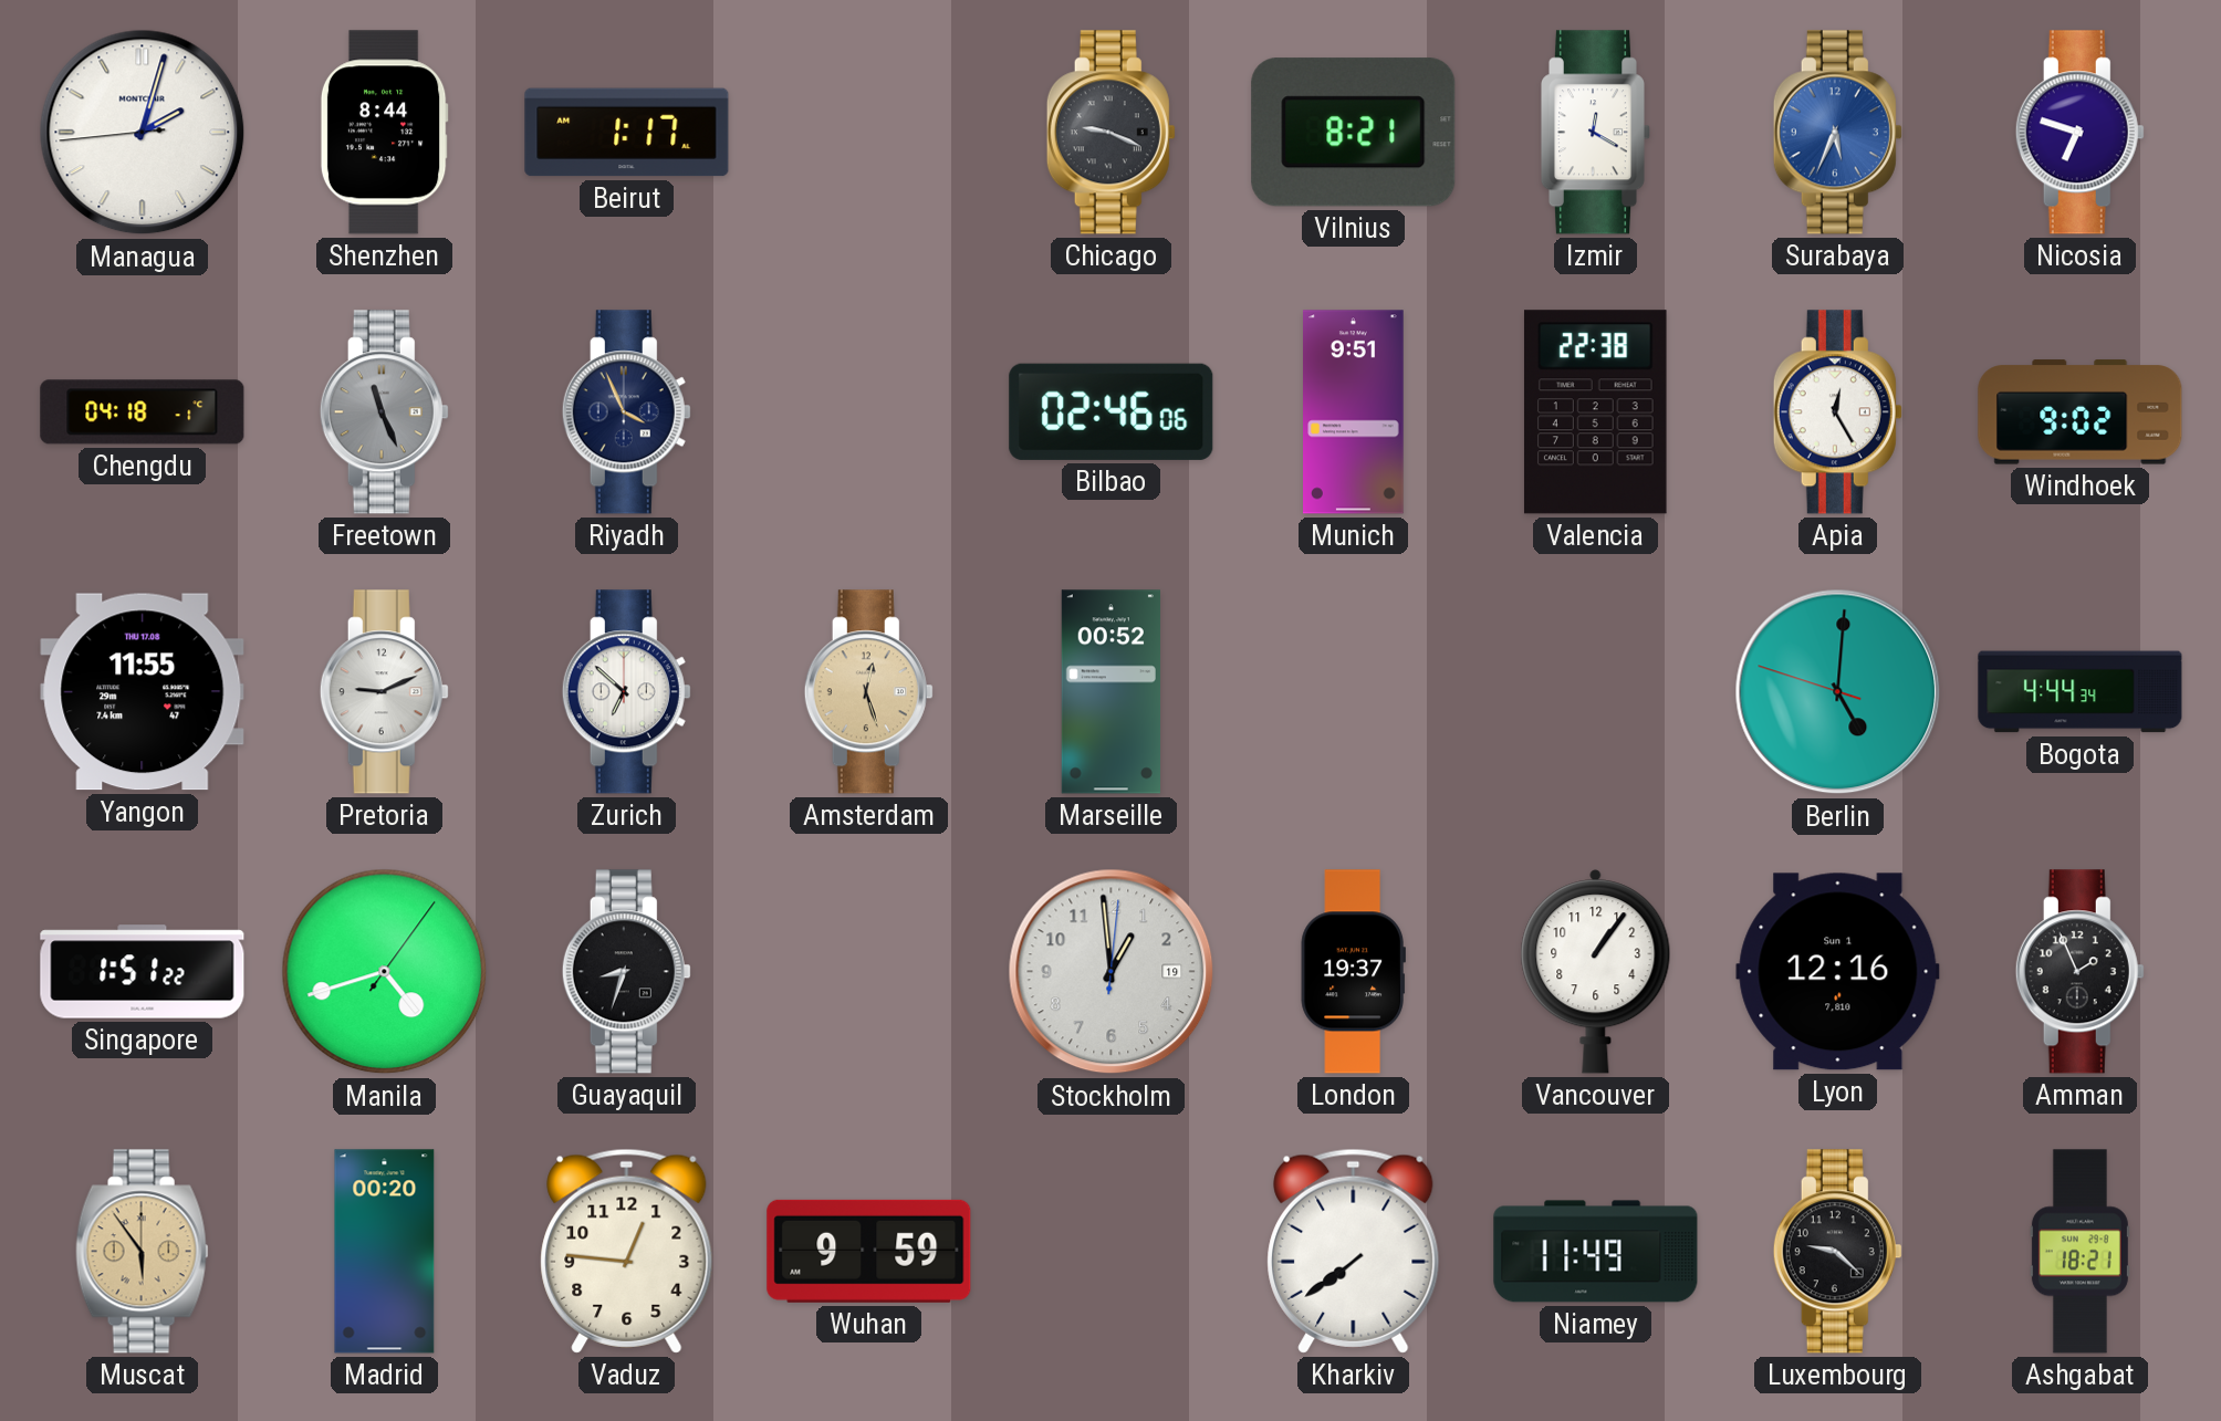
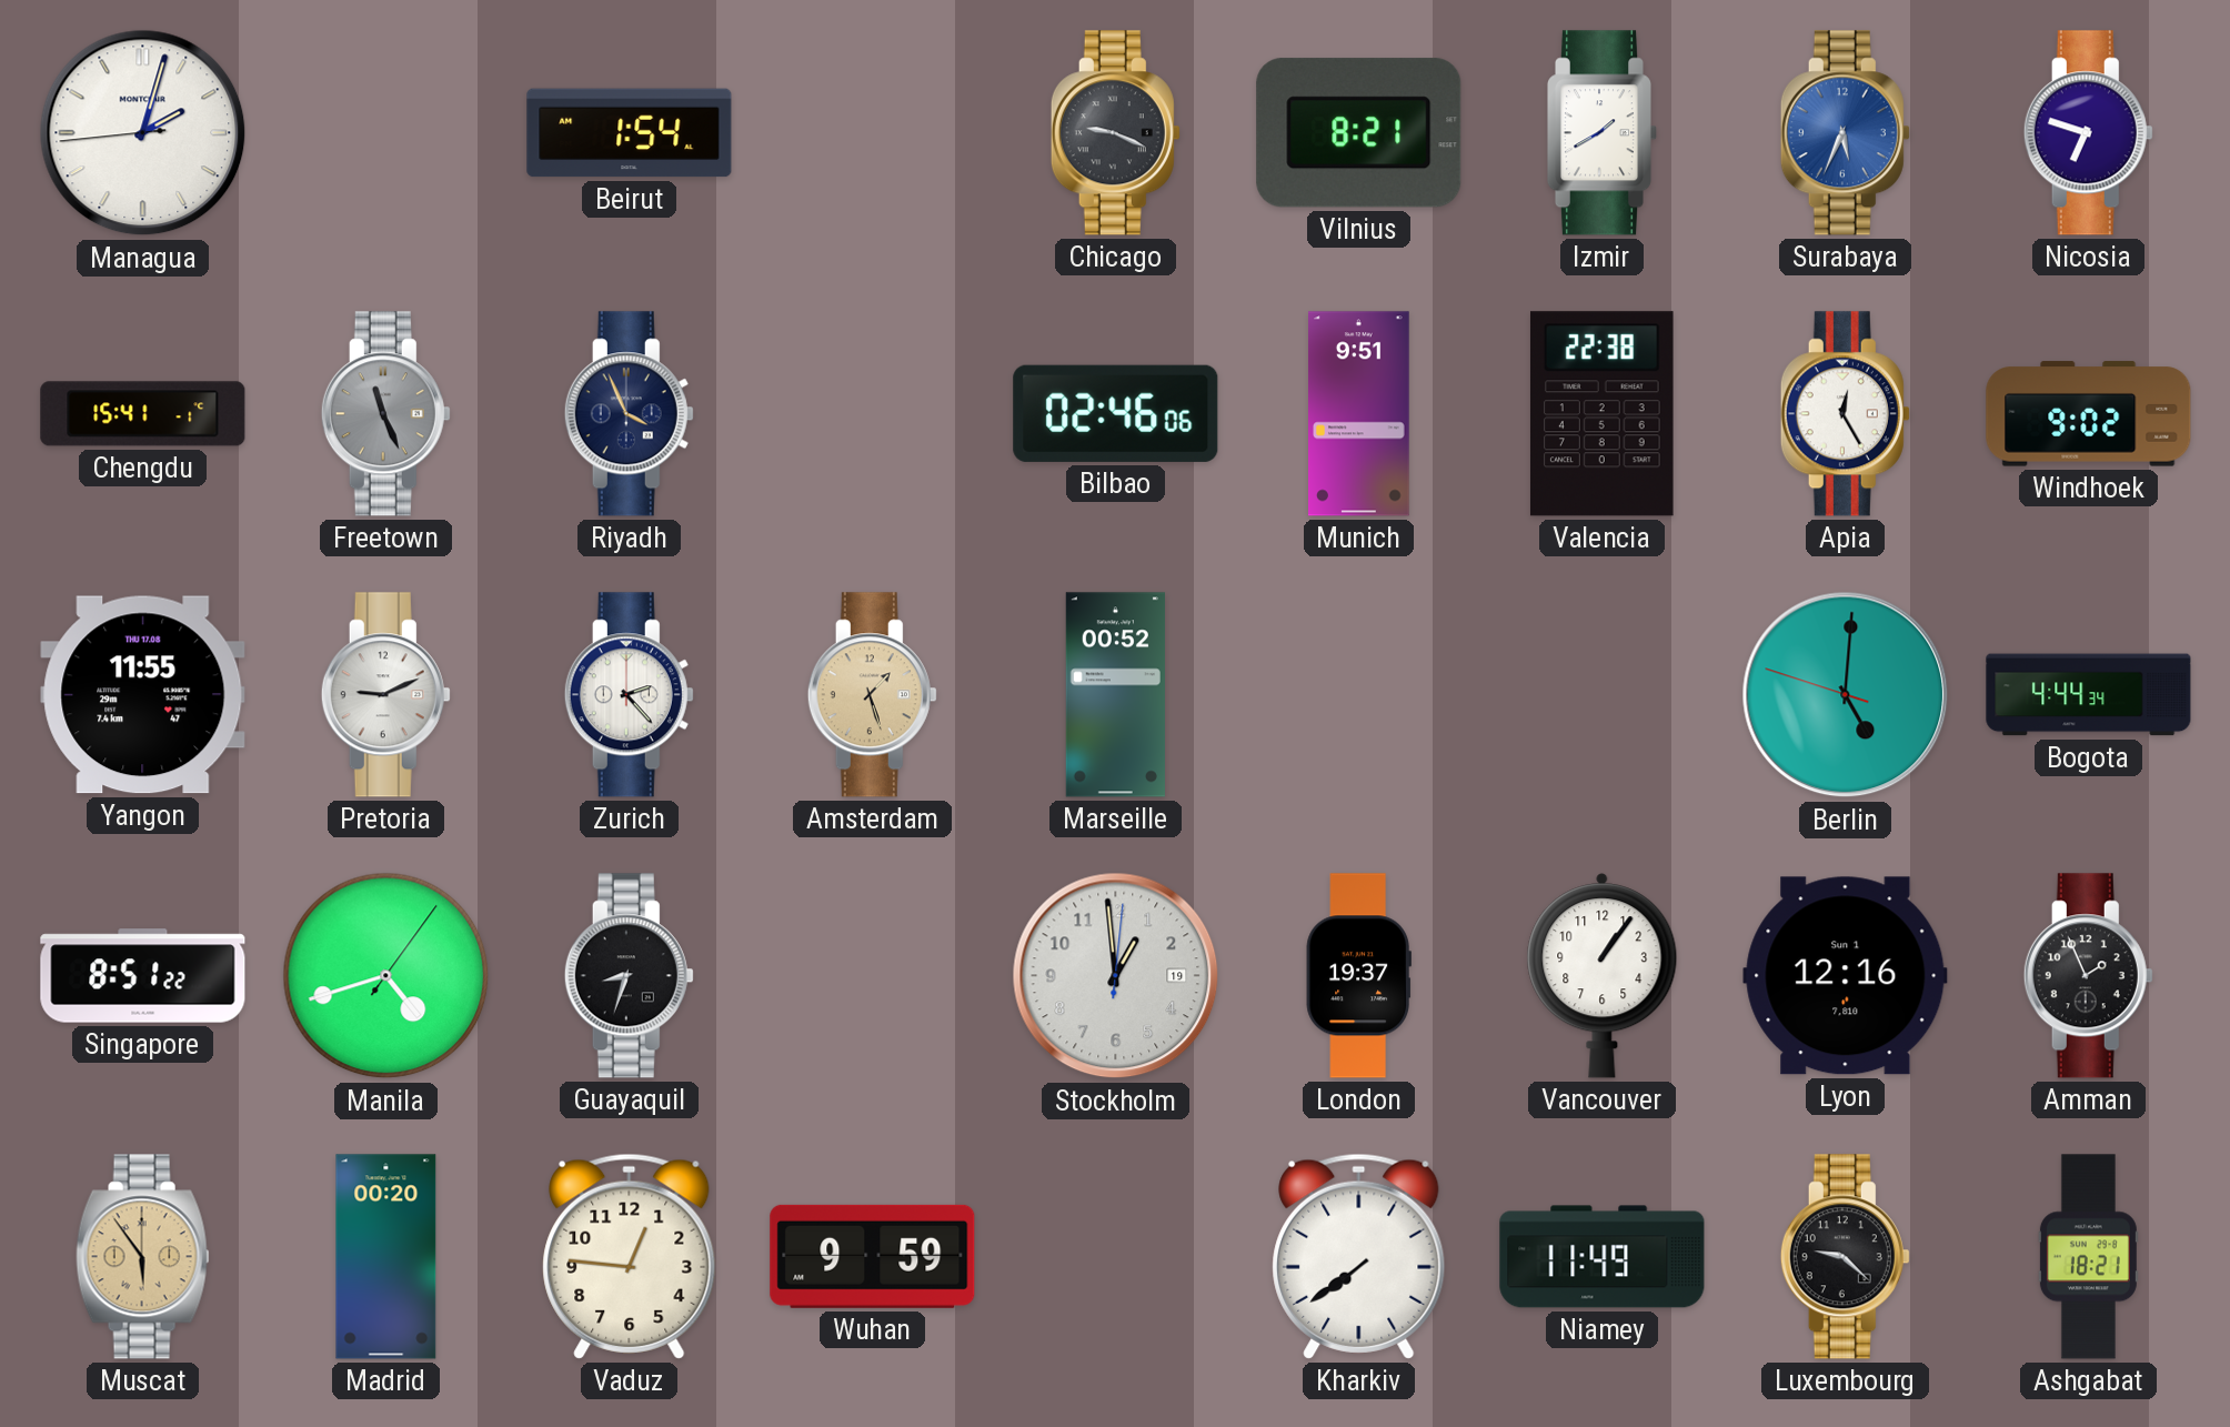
Shenzhen: 8:44 -> none
Beirut: 1:17 -> 1:54
Izmir: 12:20 -> 1:40
Chengdu: 04:18 -> 15:41
Zurich: 6:52 -> 2:23
Amsterdam: 12:27 -> 1:27
Singapore: 1:51 -> 8:51
